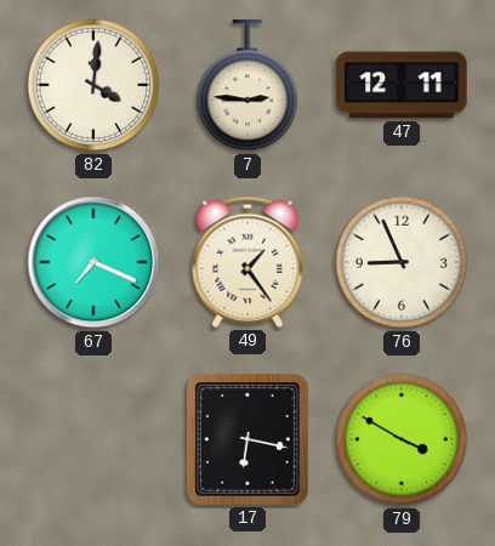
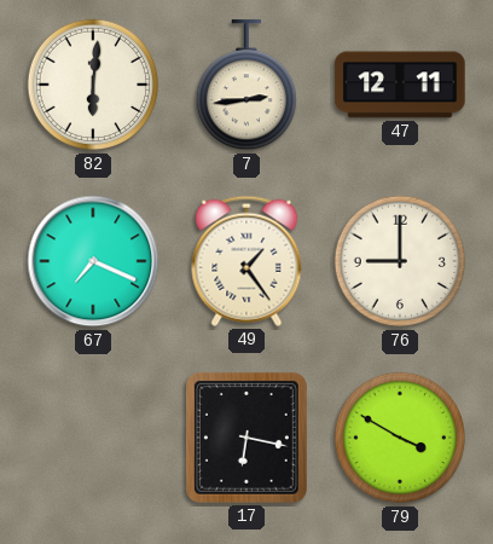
82: 4:01 -> 6:01
7: 2:46 -> 2:44
76: 8:56 -> 9:00
